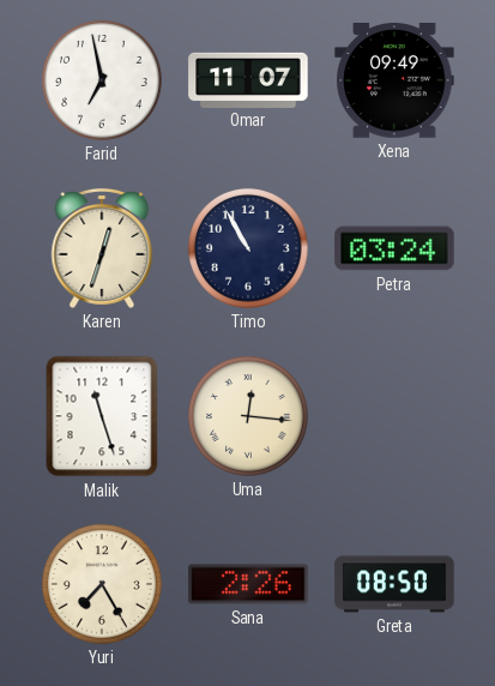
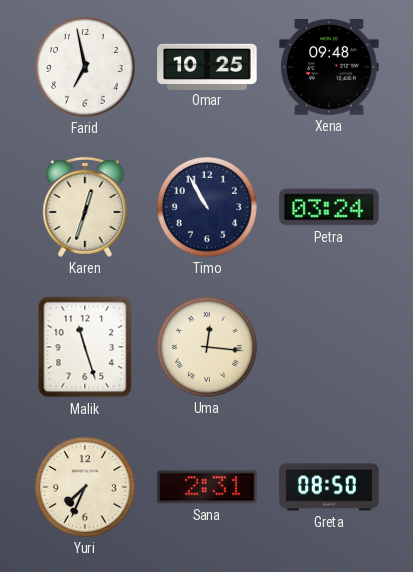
Omar: 11:07 -> 10:25
Xena: 09:49 -> 09:48
Yuri: 7:25 -> 7:34
Sana: 2:26 -> 2:31
